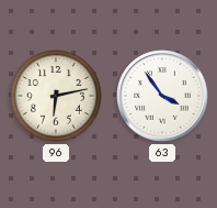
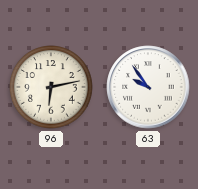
63: 3:54 -> 9:54
